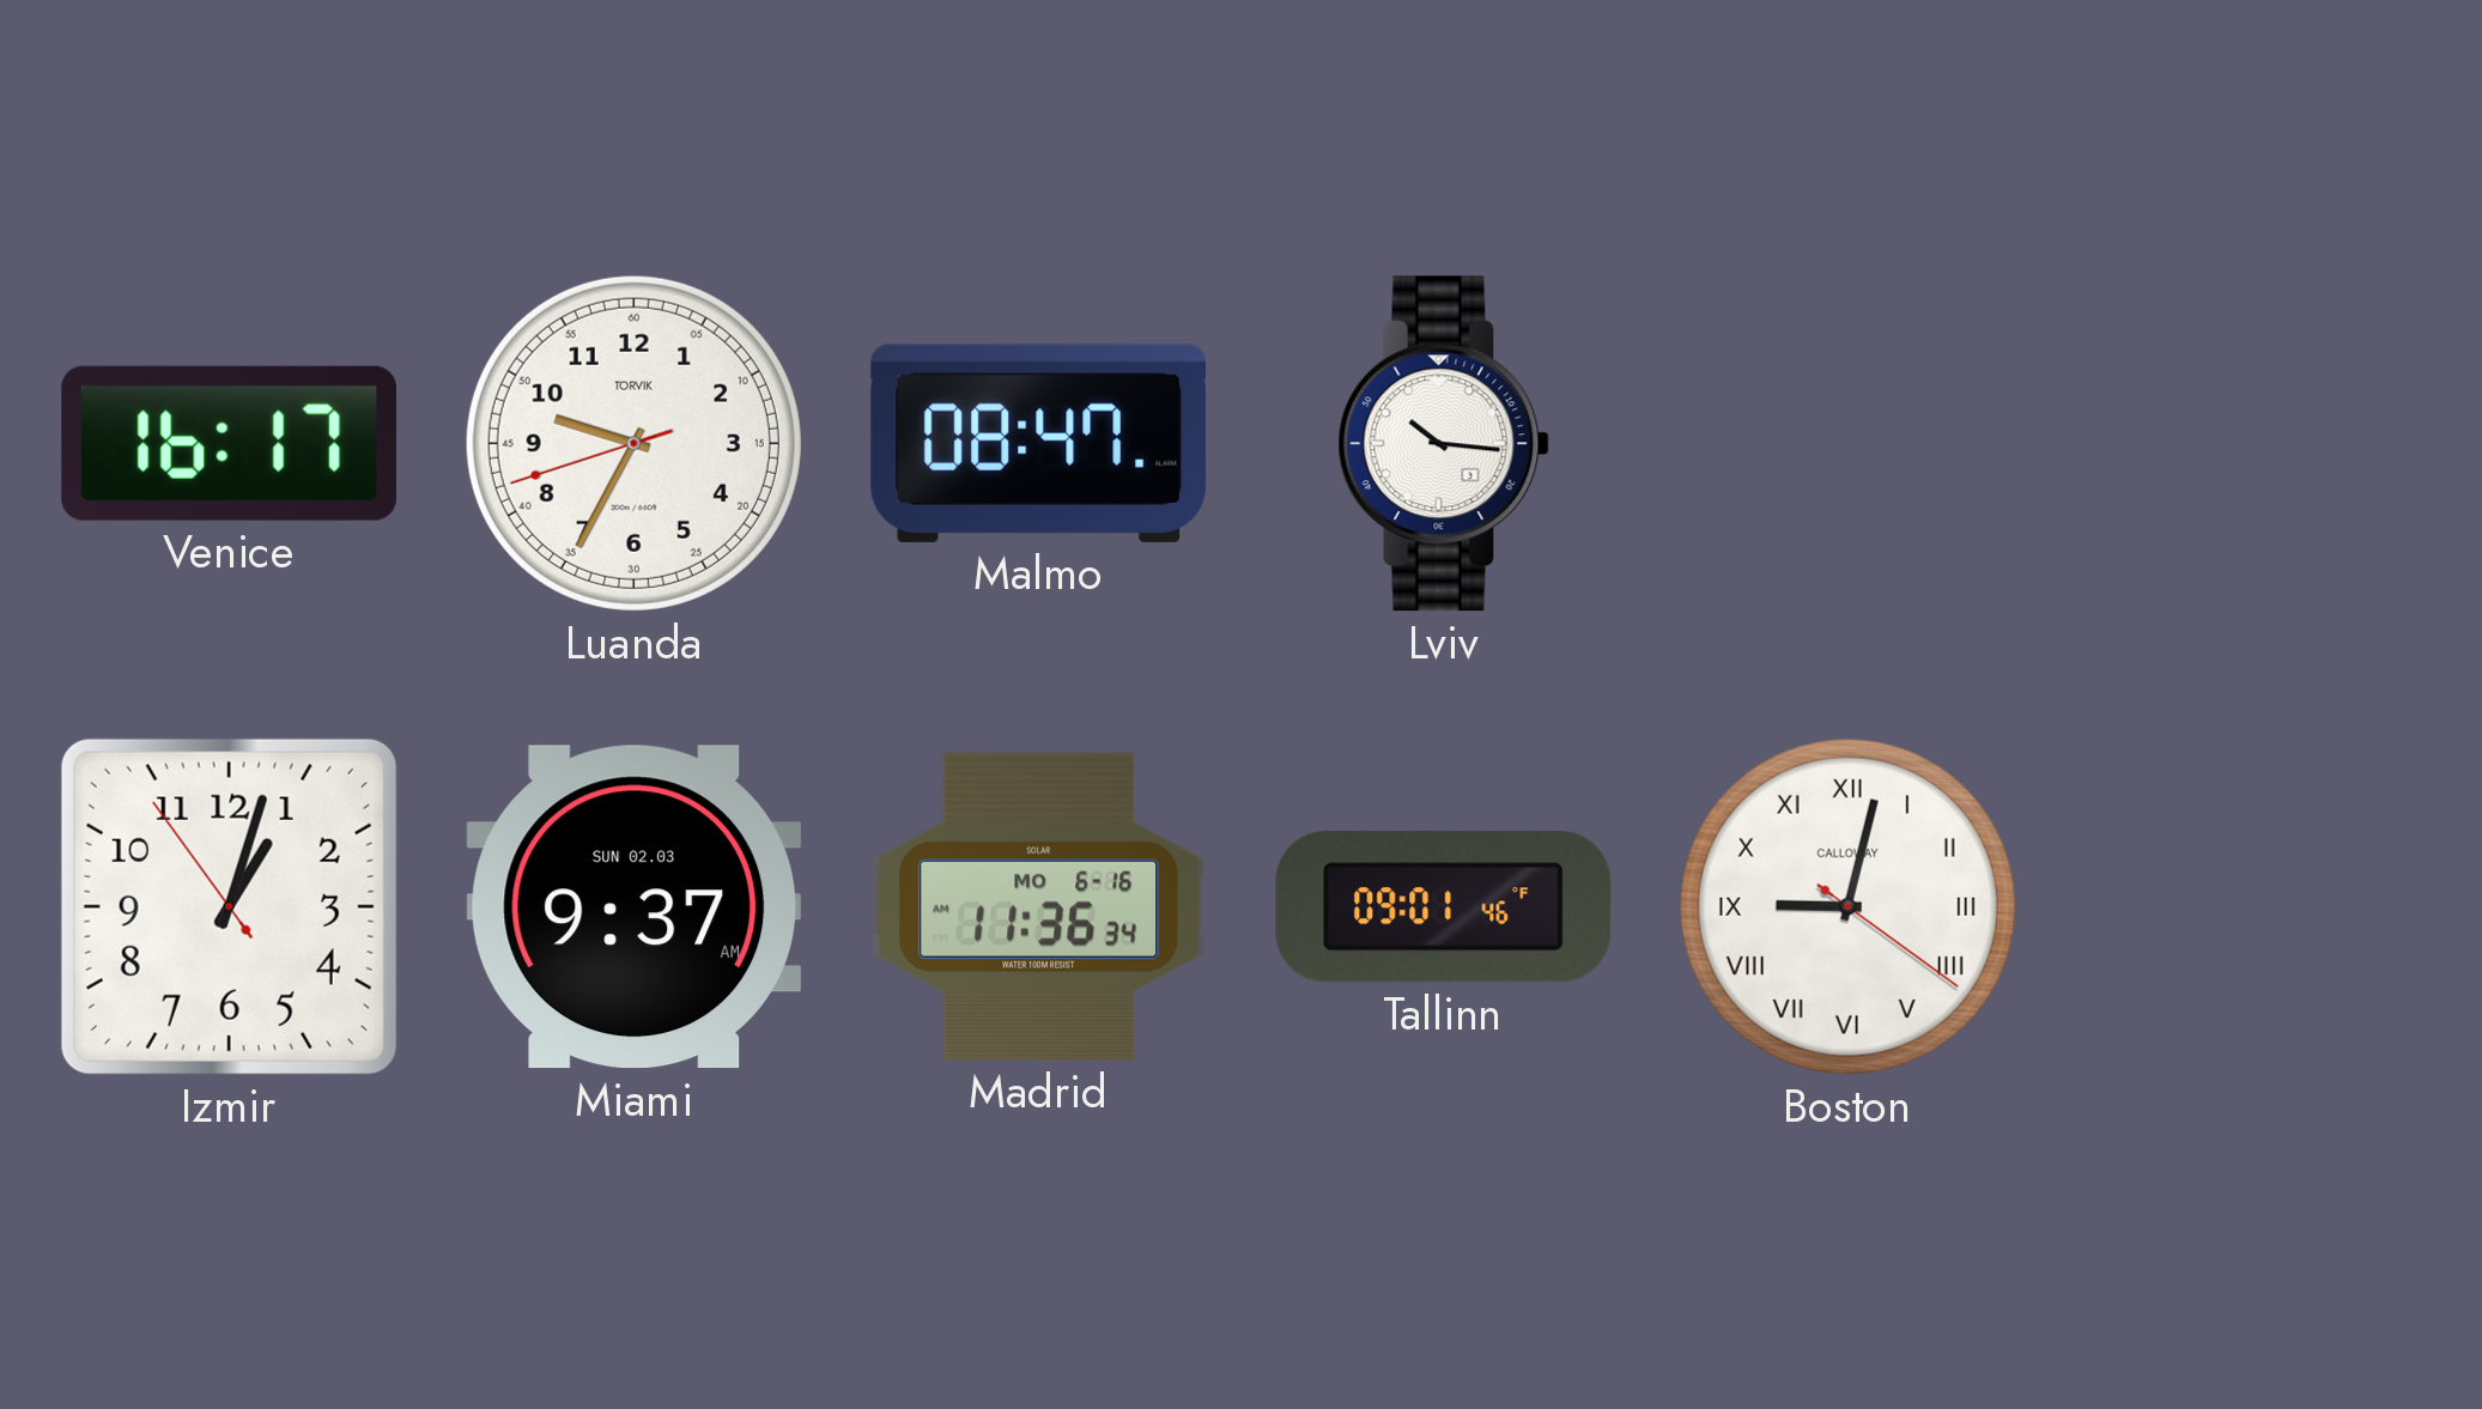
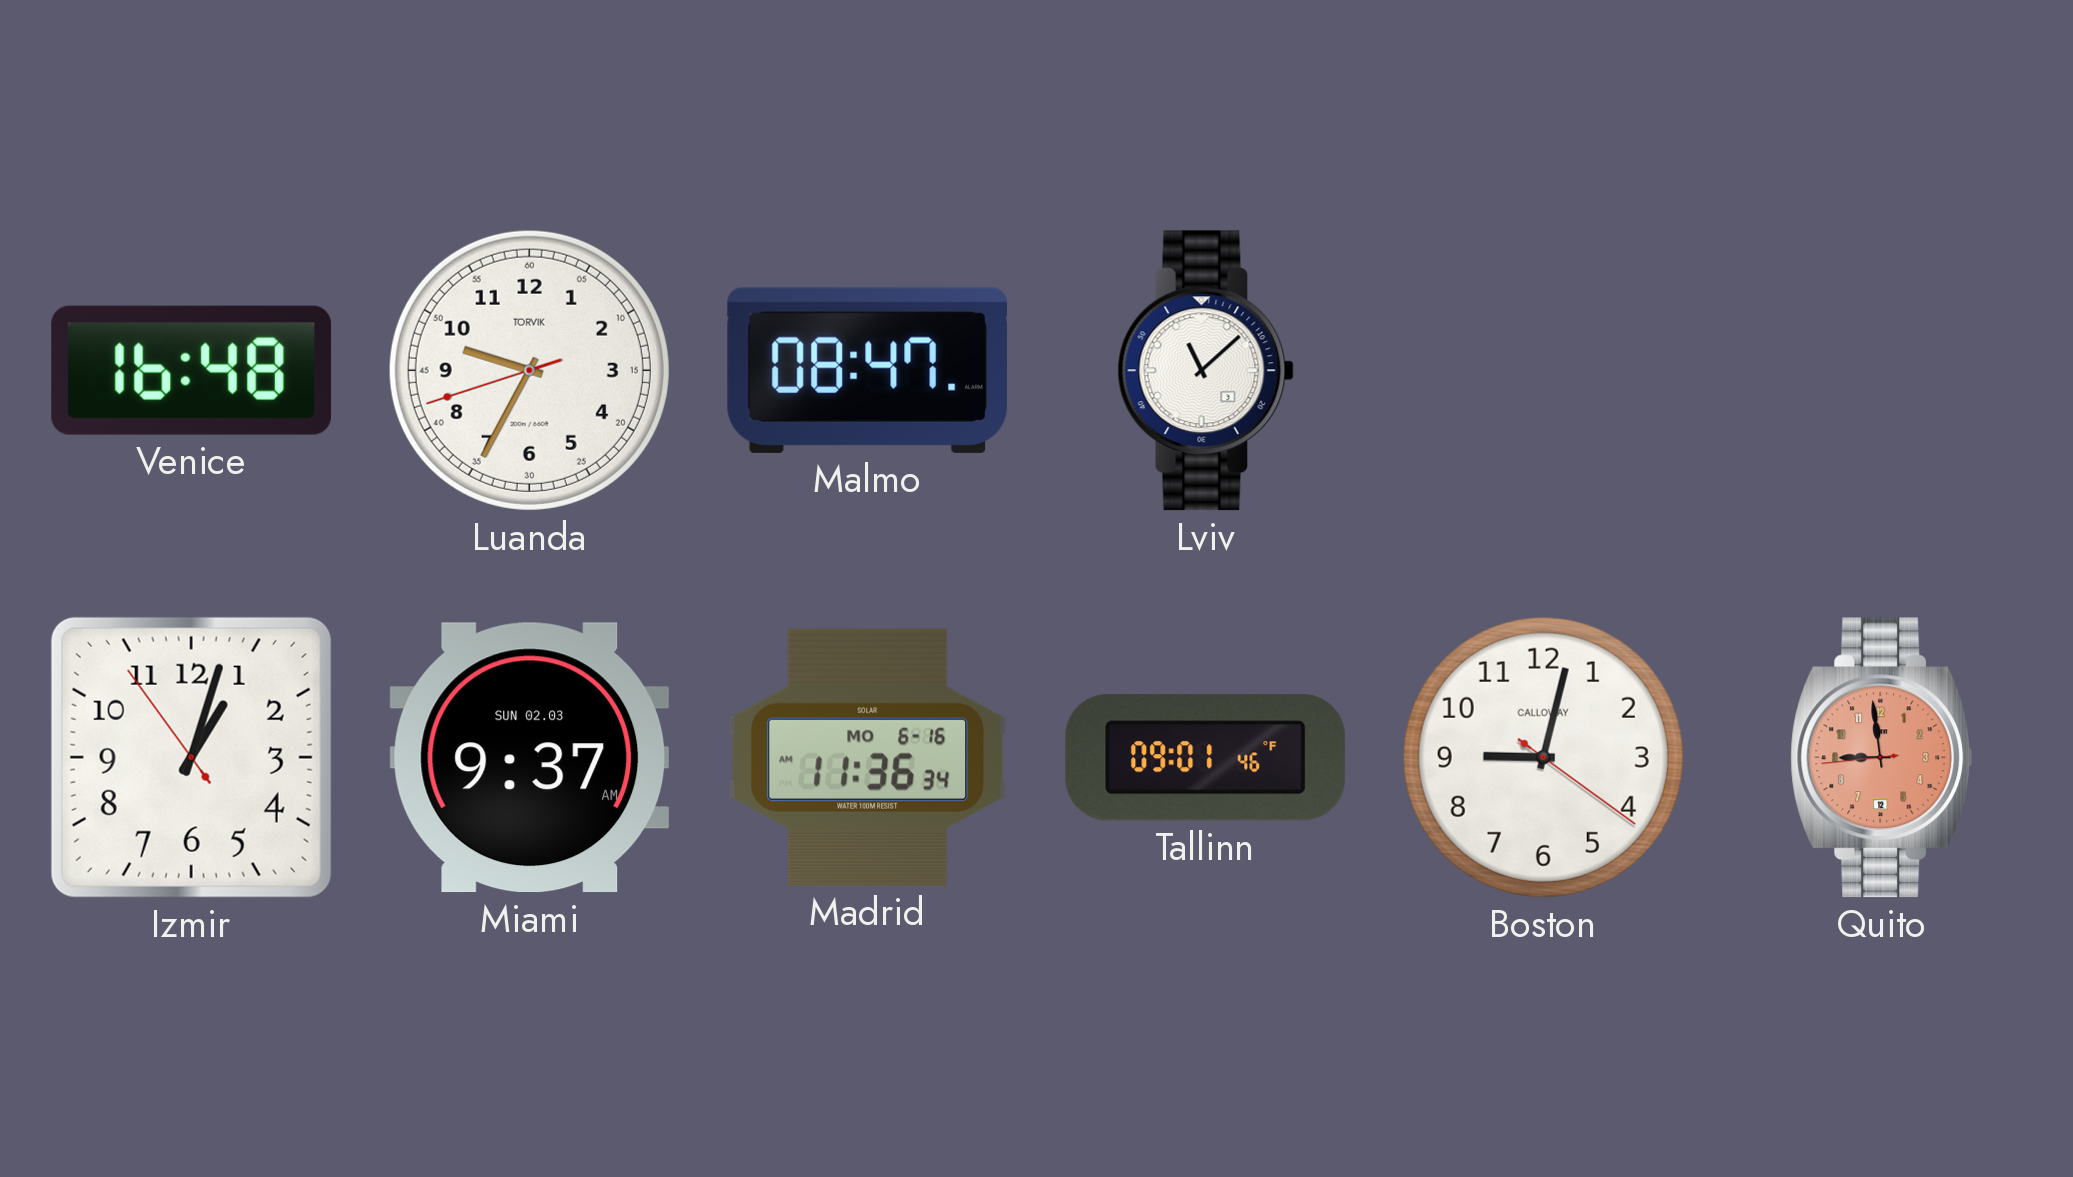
Venice: 16:17 -> 16:48
Lviv: 10:16 -> 11:08
Boston numerals: Roman -> Arabic
Quito: none -> 8:58
